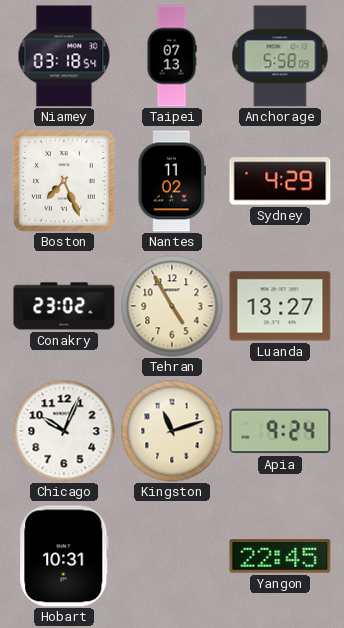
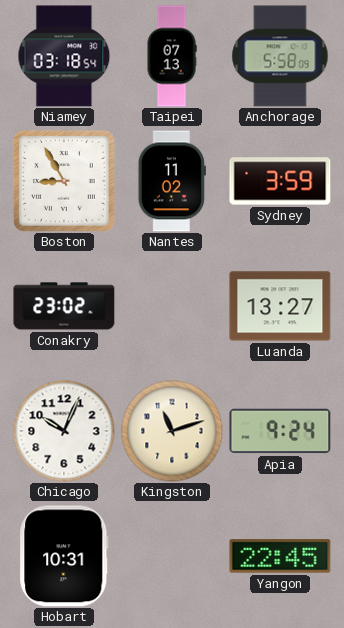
Boston: 7:26 -> 8:55
Sydney: 4:29 -> 3:59
Tehran: 4:55 -> none
